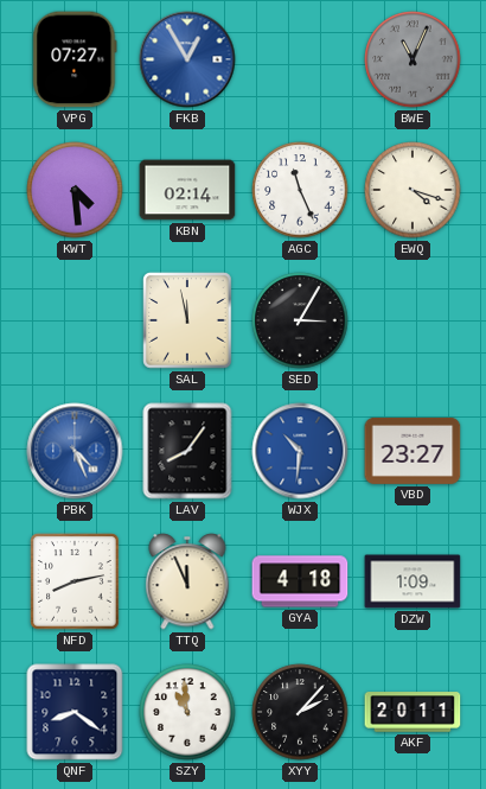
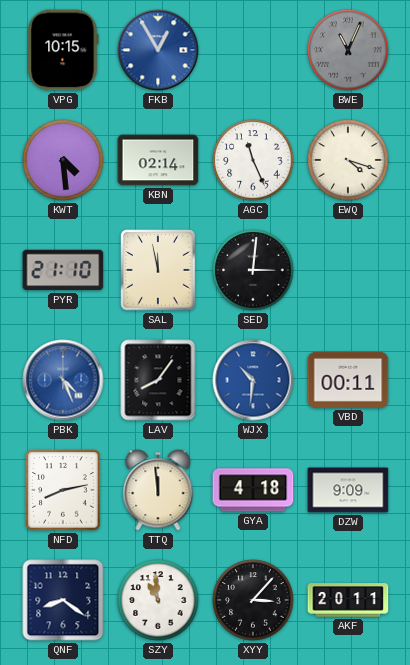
VPG: 07:27 -> 10:15
PYR: none -> 21:10
SED: 3:05 -> 3:01
VBD: 23:27 -> 00:11
TTQ: 11:56 -> 11:59
DZW: 1:09 -> 9:09
XYY: 2:07 -> 3:07
